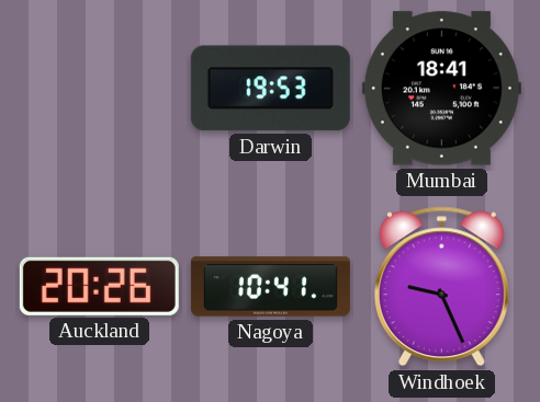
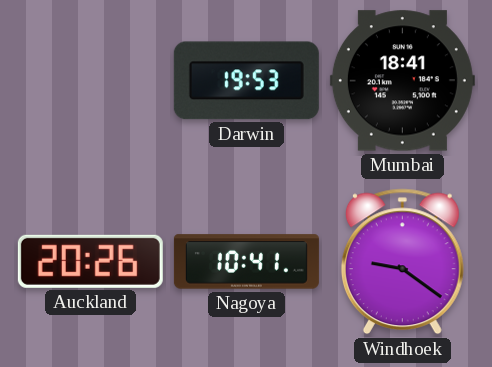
Windhoek: 9:26 -> 9:21
